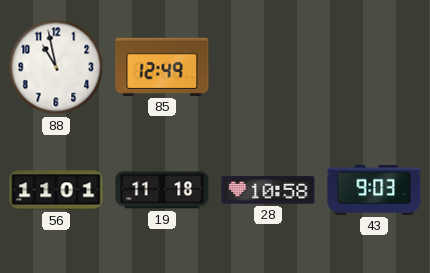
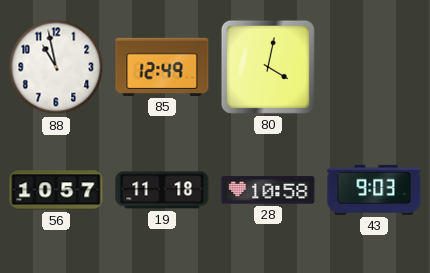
80: none -> 4:02
56: 11:01 -> 10:57
